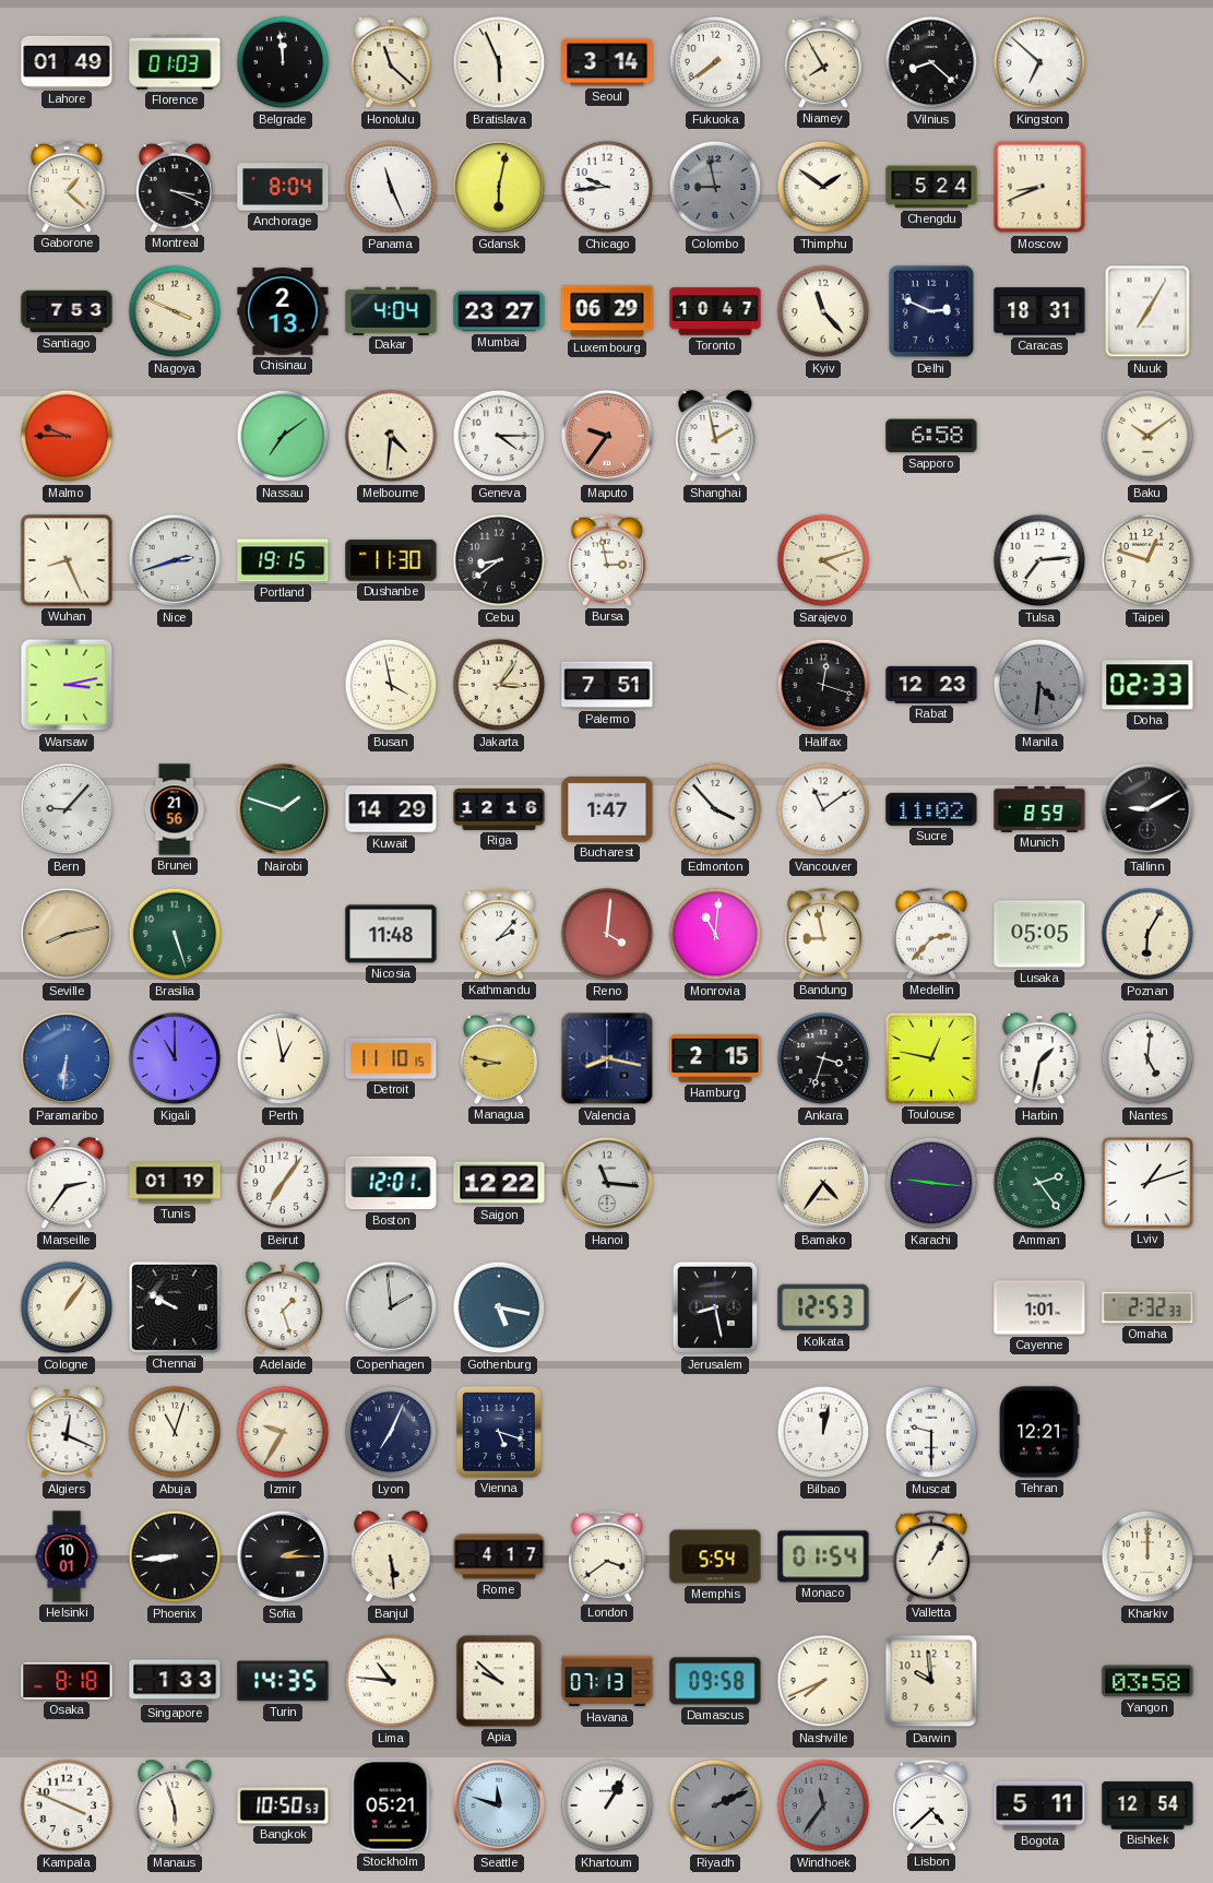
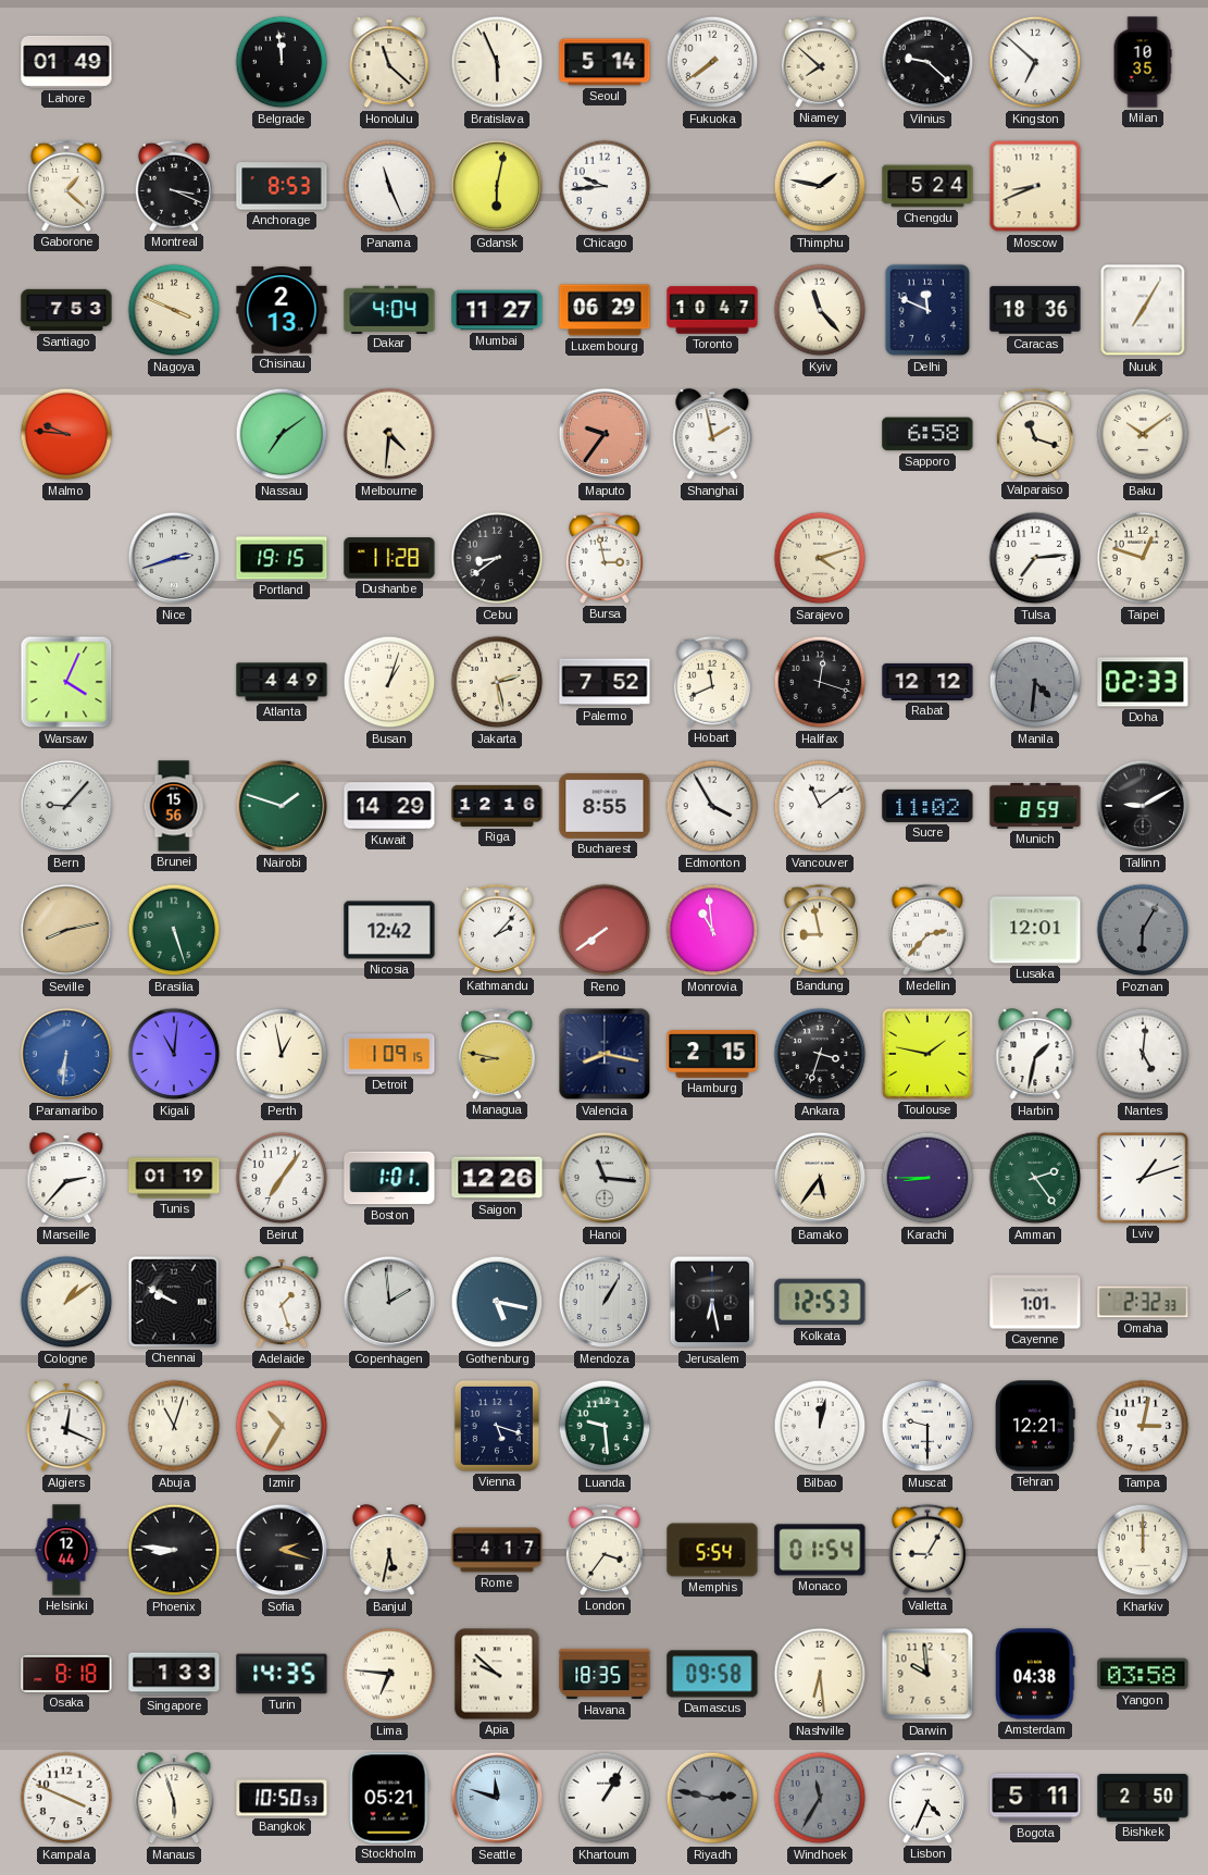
Florence: 01:03 -> none
Seoul: 3:14 -> 5:14
Niamey: 7:55 -> 7:52
Vilnius: 8:22 -> 9:22
Milan: none -> 10:35
Anchorage: 8:04 -> 8:53
Colombo: 8:58 -> none
Thimphu: 1:51 -> 1:47
Mumbai: 23:27 -> 11:27
Delhi: 2:49 -> 11:49
Caracas: 18:31 -> 18:36
Malmo: 9:45 -> 9:46
Geneva: 4:15 -> none
Valparaiso: none -> 11:18
Wuhan: 8:26 -> none
Dushanbe: 11:30 -> 11:28
Warsaw: 3:13 -> 4:04
Atlanta: none -> 4:49
Busan: 3:58 -> 1:03
Jakarta: 3:06 -> 2:28
Palermo: 7:51 -> 7:52
Hobart: none -> 11:41
Rabat: 12:23 -> 12:12
Brunei: 21:56 -> 15:56
Bucharest: 1:47 -> 8:55
Edmonton: 3:53 -> 3:55
Nicosia: 11:48 -> 12:42
Reno: 4:01 -> 7:39
Monrovia: 11:01 -> 10:59
Lusaka: 05:05 -> 12:01
Poznan dial: cream -> grey
Kigali: 11:00 -> 11:01
Detroit: 11:10 -> 1:09
Toulouse: 12:47 -> 1:47
Marseille: 2:36 -> 2:37
Boston: 12:01 -> 1:01
Saigon: 12:22 -> 12:26
Bamako: 4:36 -> 5:36
Karachi: 9:16 -> 8:45
Cologne: 1:06 -> 1:09
Mendoza: none -> 1:05
Jerusalem: 8:28 -> 6:28
Izmir: 9:35 -> 10:35
Lyon: 7:04 -> none
Luanda: none -> 9:29
Tampa: none -> 3:02
Helsinki: 10:01 -> 12:44
Phoenix: 8:44 -> 8:46
Sofia: 2:15 -> 2:18
Banjul: 5:29 -> 5:32
London: 3:39 -> 3:36
Valletta: 1:05 -> 9:05
Lima: 10:46 -> 6:46
Havana: 07:13 -> 18:35
Nashville: 7:41 -> 6:29
Amsterdam: none -> 04:38
Riyadh: 2:11 -> 2:47
Windhoek: 11:36 -> 11:35
Lisbon: 4:38 -> 4:34
Bishkek: 12:54 -> 2:50
